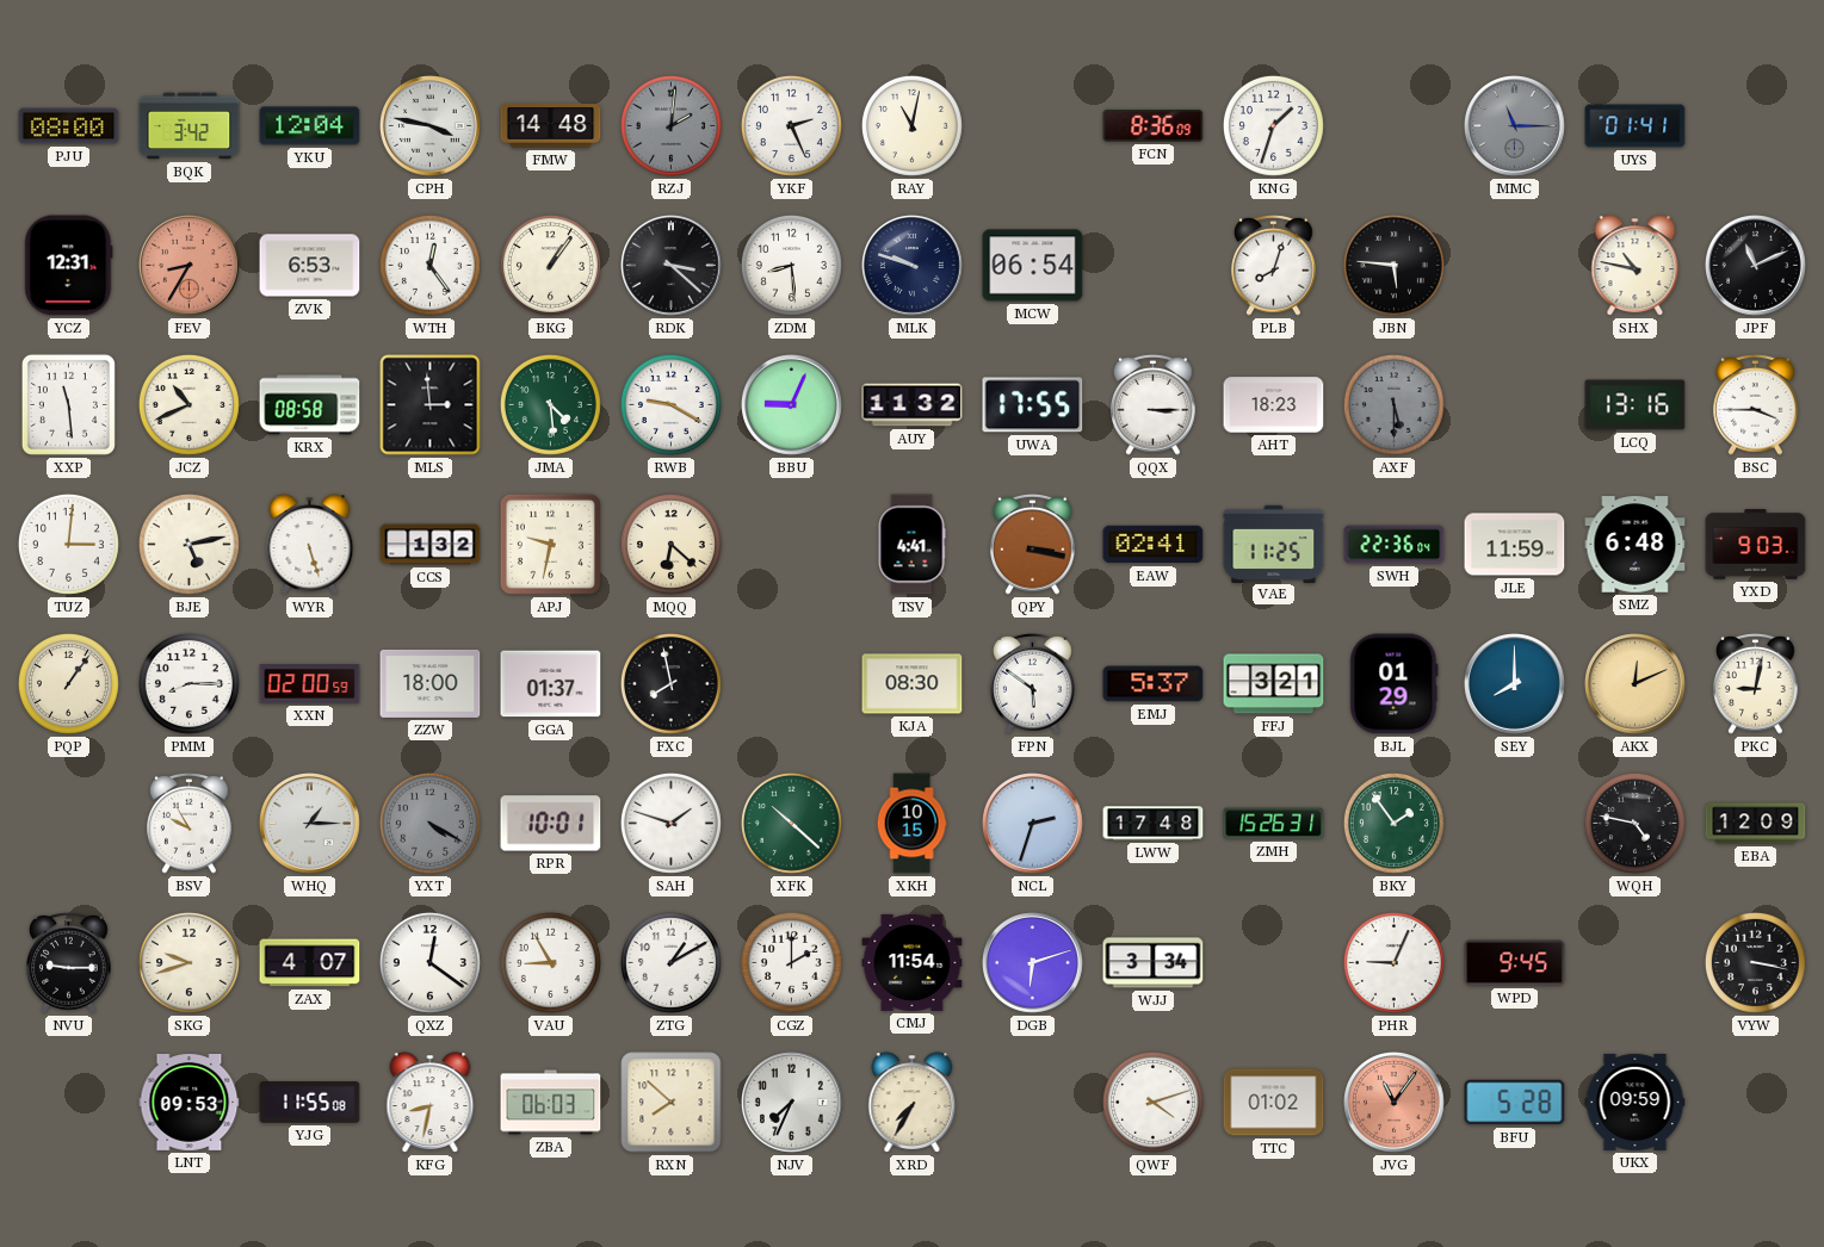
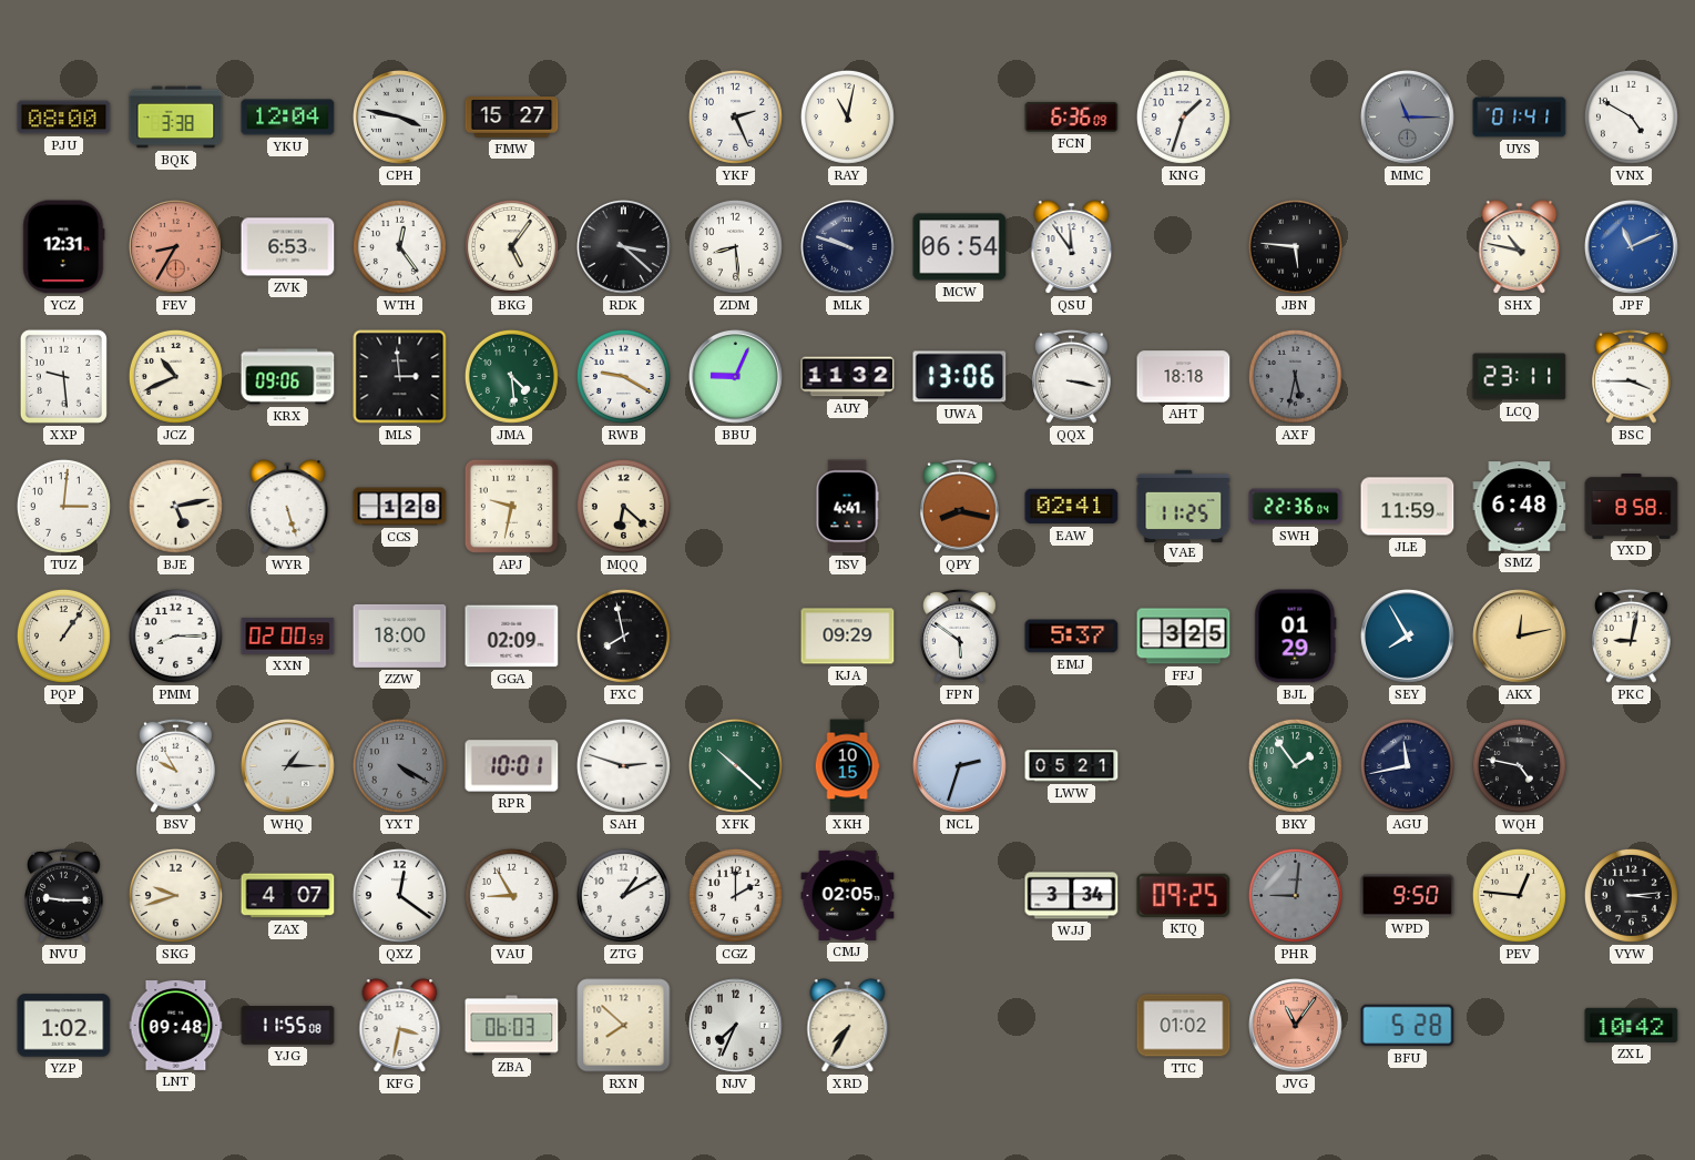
BQK: 3:42 -> 3:38
FMW: 14:48 -> 15:27
RZJ: 2:01 -> none
FCN: 8:36 -> 6:36
VNX: none -> 4:50
BKG: 1:06 -> 5:06
QSU: none -> 11:54
PLB: 8:03 -> none
JPF dial: black -> blue
XXP: 11:29 -> 9:29
KRX: 08:58 -> 09:06
UWA: 17:55 -> 13:06
QQX: 3:15 -> 3:17
AHT: 18:23 -> 18:18
AXF: 5:30 -> 5:32
LCQ: 13:16 -> 23:11
CCS: 1:32 -> 1:28
QPY: 3:17 -> 8:17
YXD: 9:03 -> 8:58
GGA: 01:37 -> 02:09
KJA: 08:30 -> 09:29
FFJ: 3:21 -> 3:25
SEY: 8:00 -> 7:55
AKX: 12:11 -> 12:13
SAH: 1:48 -> 2:48
LWW: 17:48 -> 05:21
ZMH: 15:26 -> none
AGU: none -> 11:43
EBA: 12:09 -> none
CMJ: 11:54 -> 02:05
DGB: 6:12 -> none
KTQ: none -> 09:25
PHR: 9:04 -> 9:01
PHR dial: white -> grey
WPD: 9:45 -> 9:50
PEV: none -> 12:46
VYW: 3:17 -> 3:14
YZP: none -> 1:02
LNT: 09:53 -> 09:48
KFG: 8:32 -> 3:32
QWF: 4:12 -> none
UKX: 09:59 -> none
ZXL: none -> 10:42
